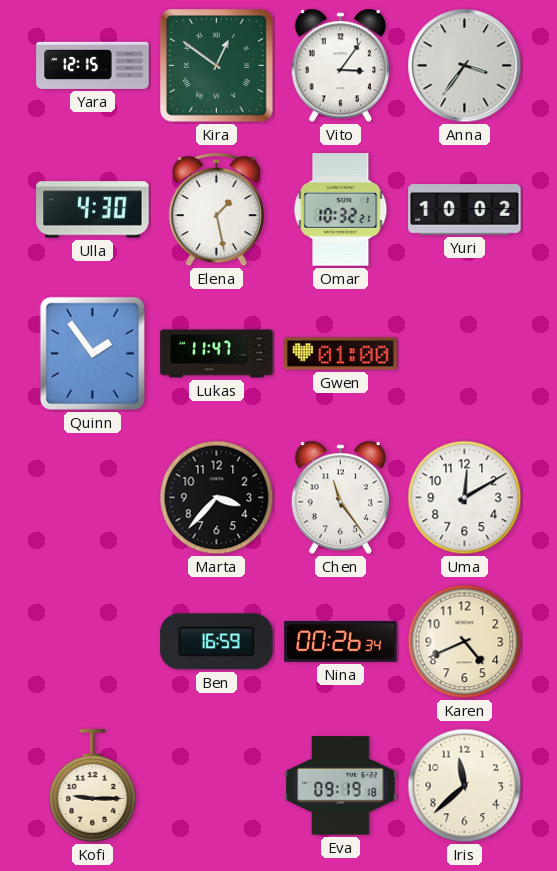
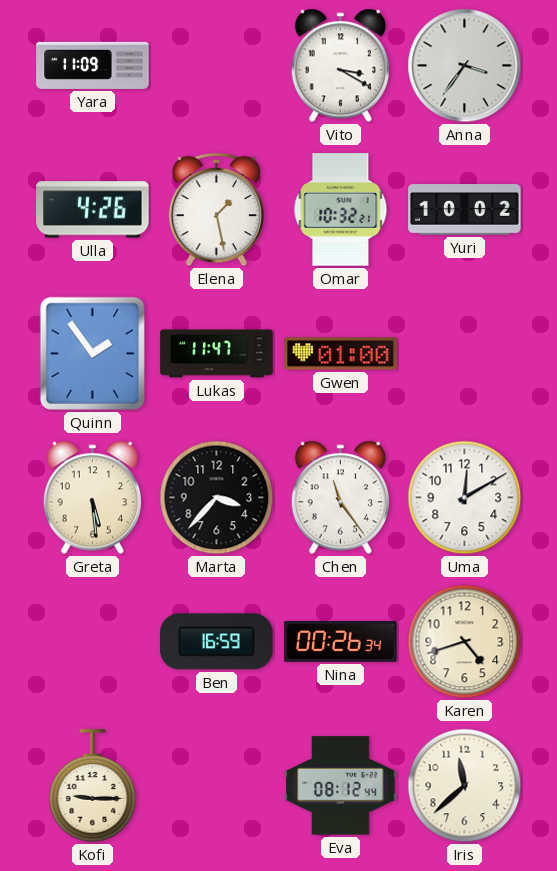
Yara: 12:15 -> 11:09
Kira: 12:51 -> none
Vito: 3:06 -> 3:20
Ulla: 4:30 -> 4:26
Greta: none -> 5:29
Karen: 4:41 -> 4:42
Eva: 09:19 -> 08:12
